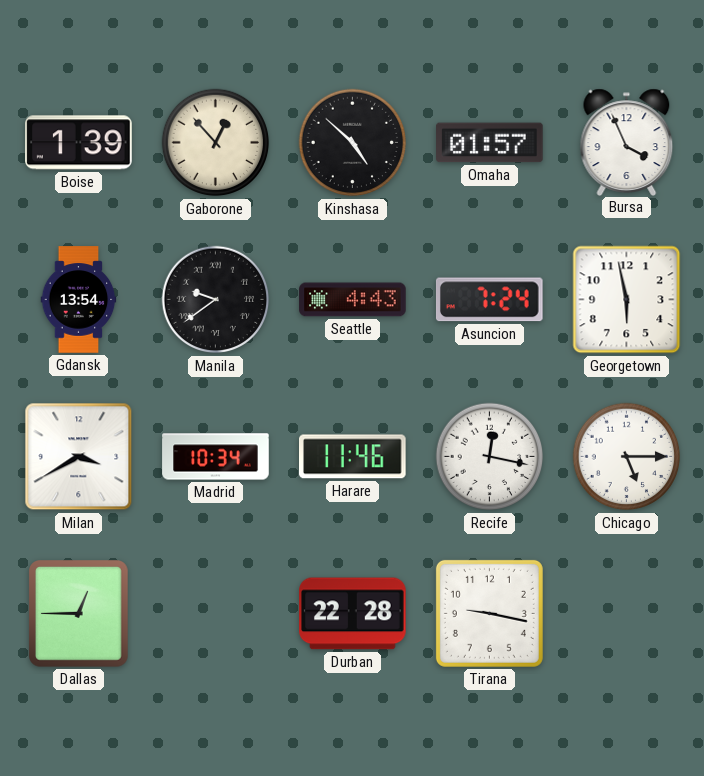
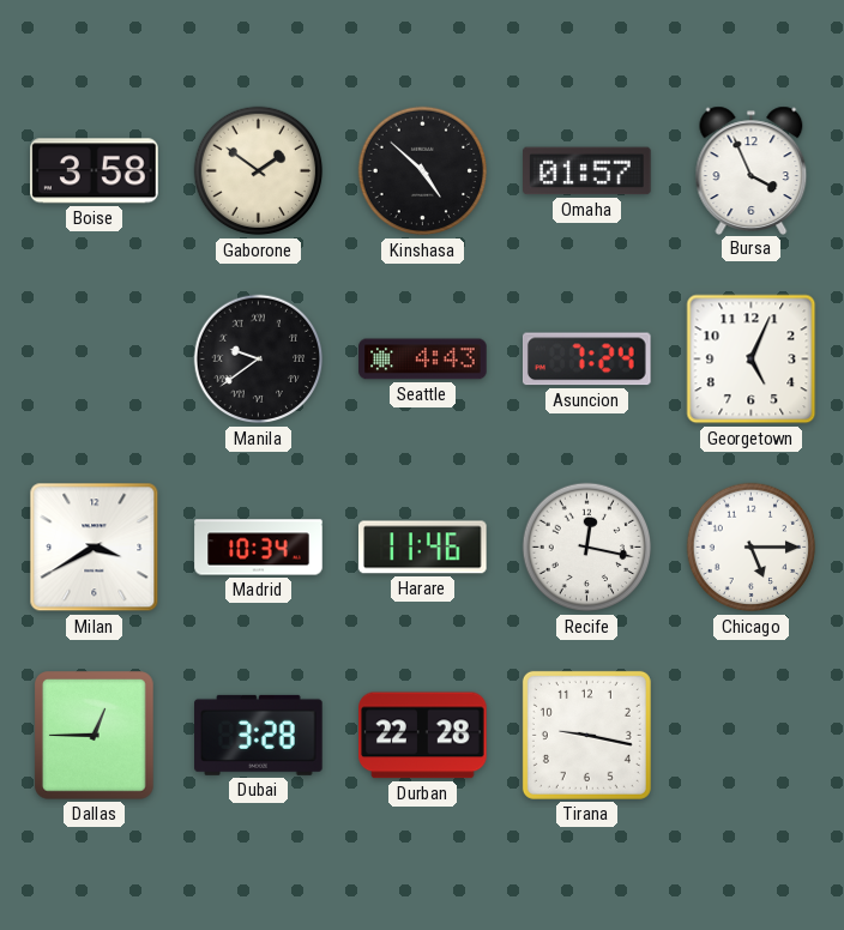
Boise: 1:39 -> 3:58
Gaborone: 12:53 -> 1:51
Gdansk: 13:54 -> none
Georgetown: 5:58 -> 5:04
Dubai: none -> 3:28
